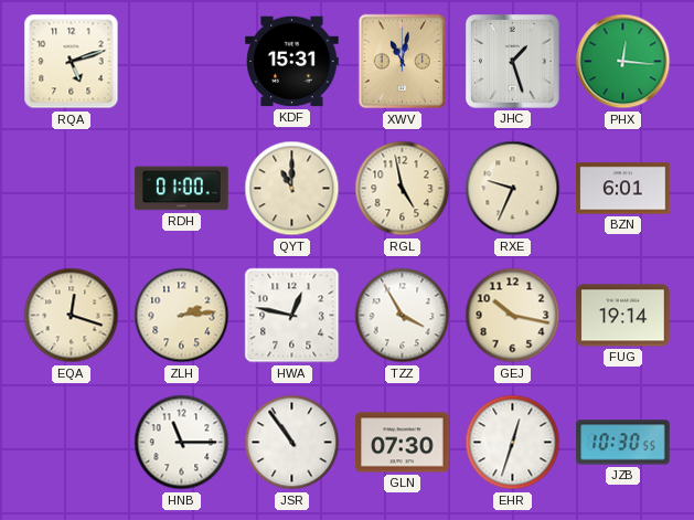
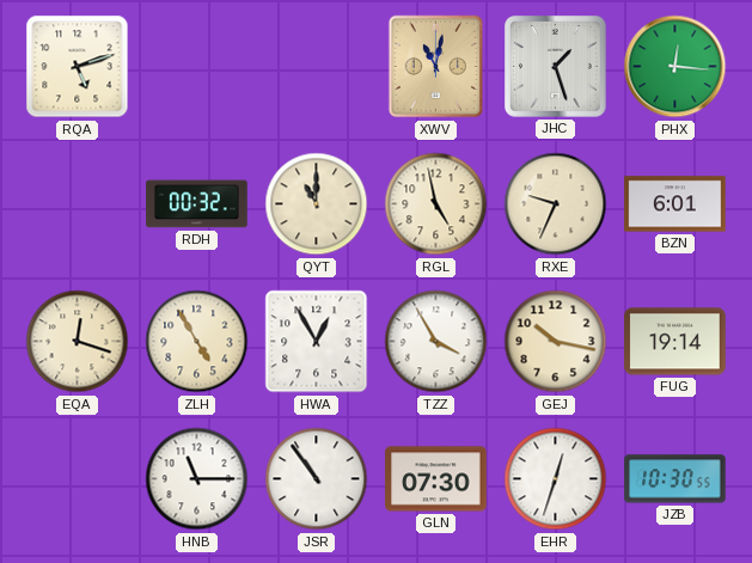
KDF: 15:31 -> none
RDH: 01:00 -> 00:32
ZLH: 2:14 -> 4:55
HWA: 12:47 -> 12:55
